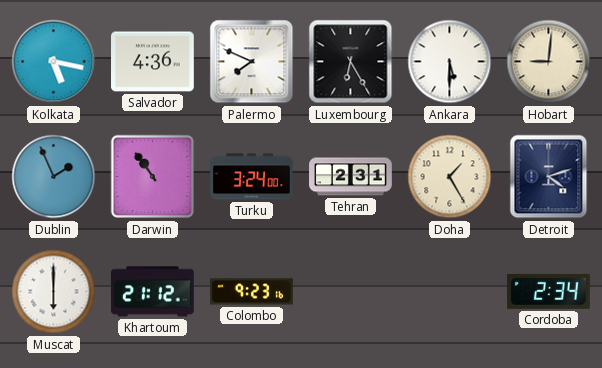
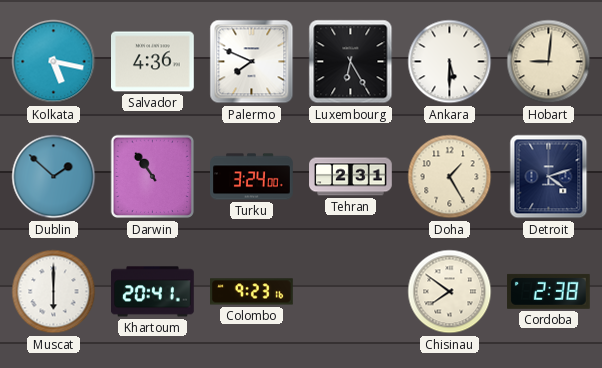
Dublin: 1:56 -> 1:52
Khartoum: 21:12 -> 20:41
Chisinau: none -> 7:51
Cordoba: 2:34 -> 2:38
